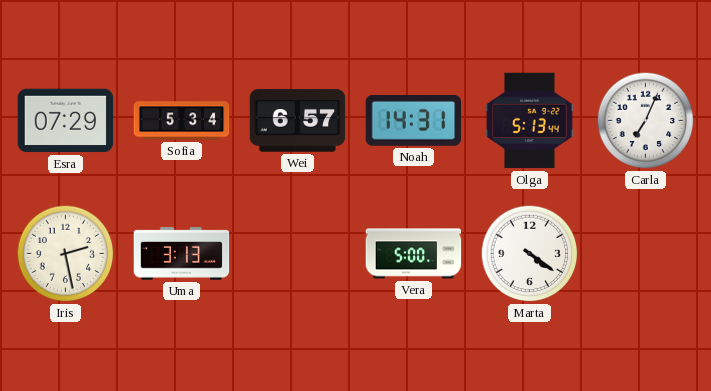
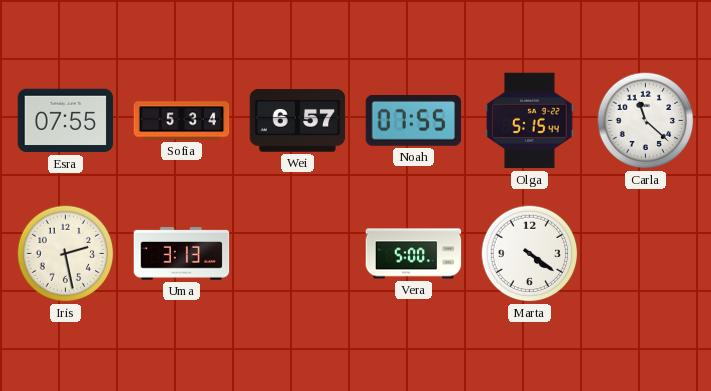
Esra: 07:29 -> 07:55
Noah: 14:31 -> 07:55
Olga: 5:13 -> 5:15
Carla: 7:04 -> 11:22
